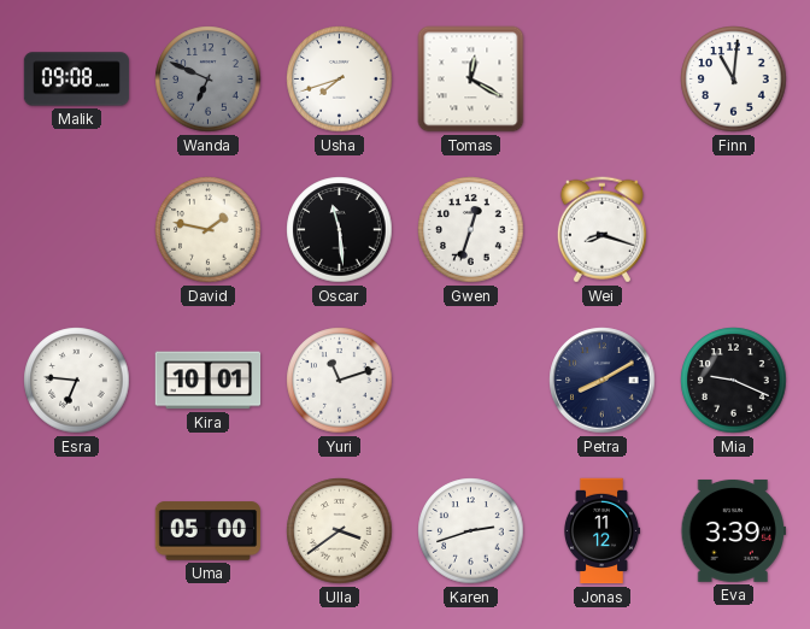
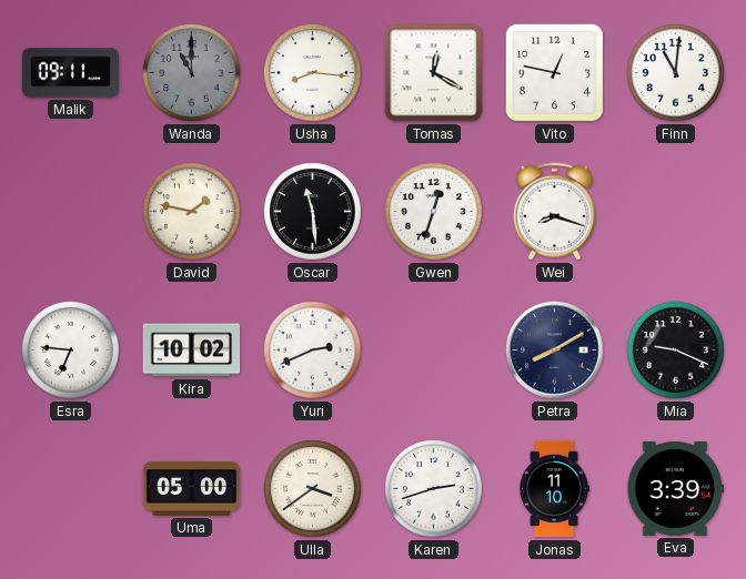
Malik: 09:08 -> 09:11
Wanda: 6:49 -> 11:00
Usha: 7:42 -> 8:16
Vito: none -> 12:47
Kira: 10:01 -> 10:02
Yuri: 11:12 -> 2:41
Jonas: 11:12 -> 11:10
